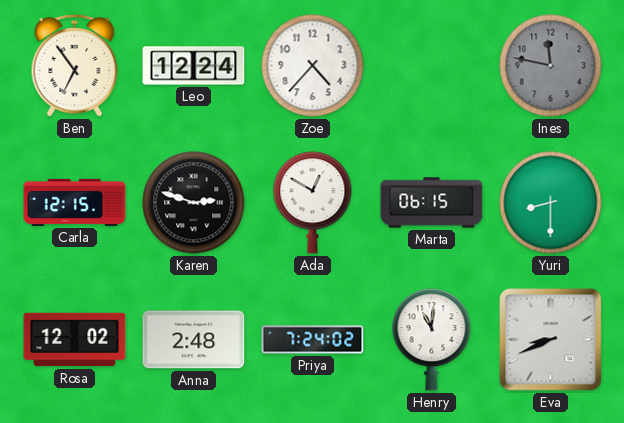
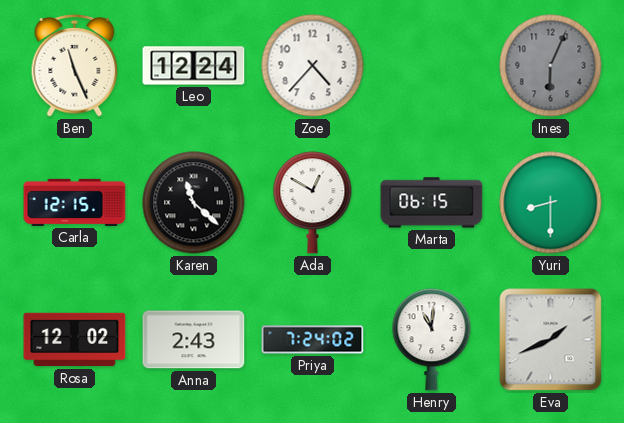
Ben: 6:54 -> 11:26
Ines: 11:47 -> 6:04
Karen: 2:48 -> 11:22
Anna: 2:48 -> 2:43
Eva: 8:41 -> 1:41
